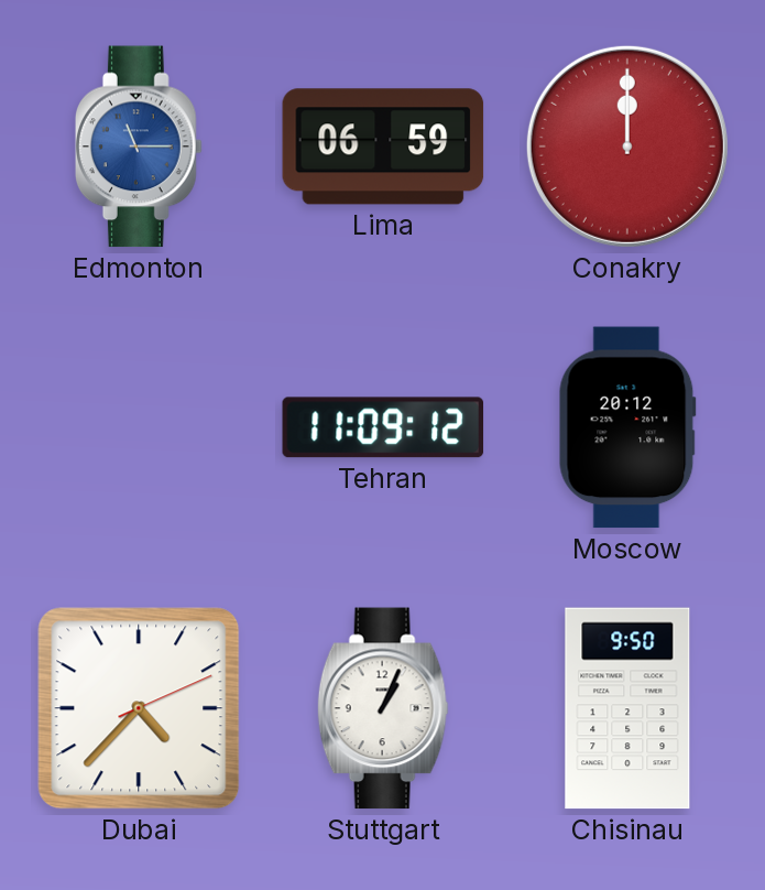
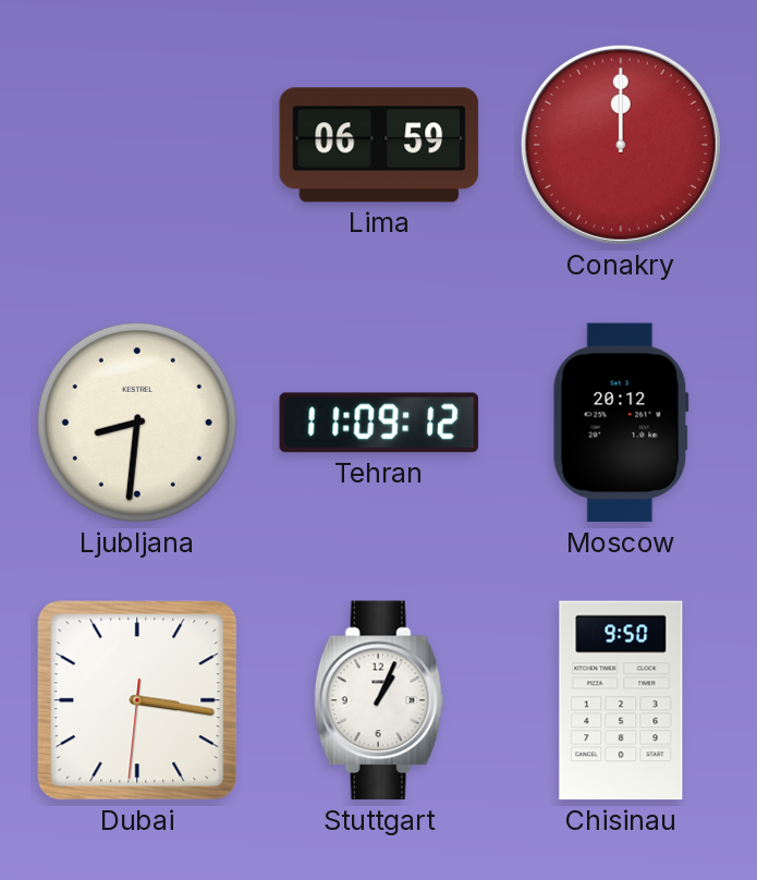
Edmonton: 11:15 -> none
Ljubljana: none -> 8:31
Dubai: 4:37 -> 3:16
